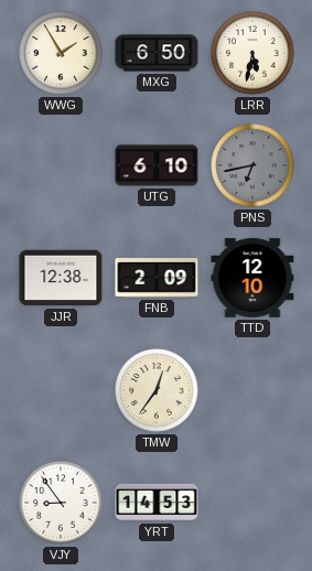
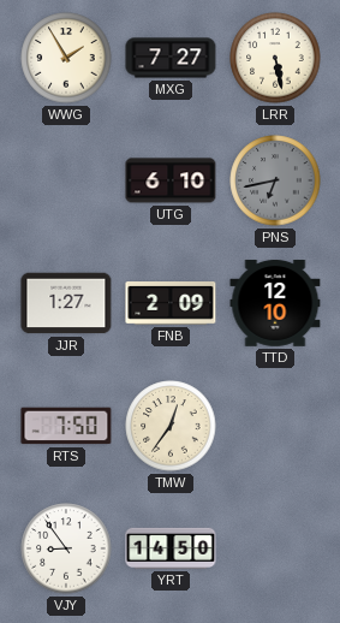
MXG: 6:50 -> 7:27
LRR: 5:32 -> 5:28
JJR: 12:38 -> 1:27
RTS: none -> 7:50
YRT: 14:53 -> 14:50
